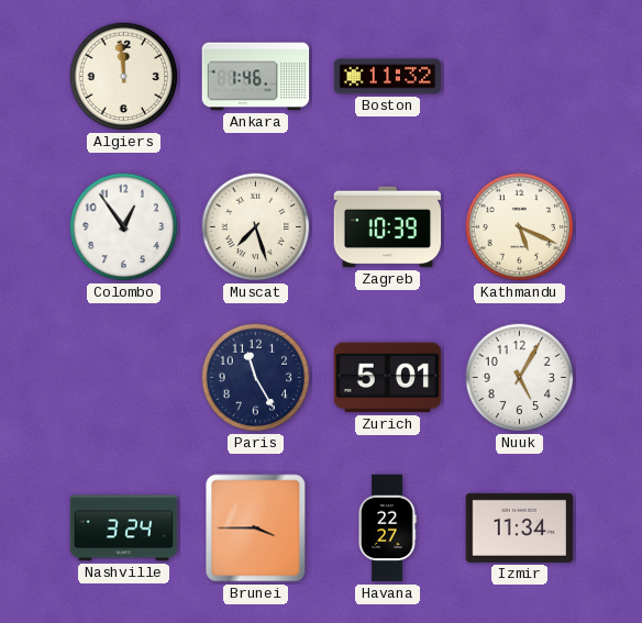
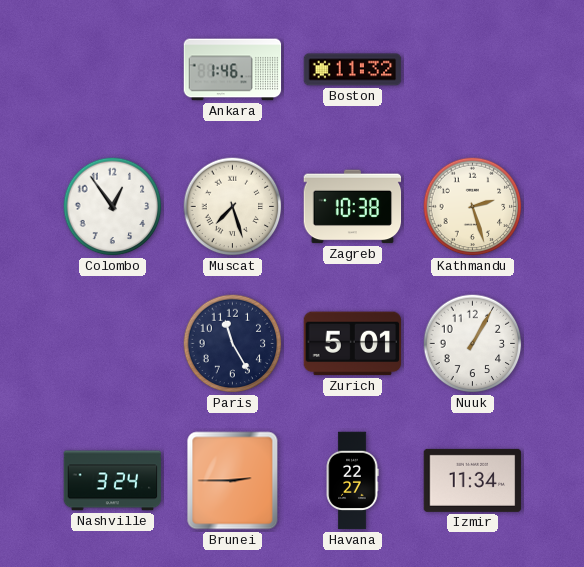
Algiers: 11:59 -> none
Zagreb: 10:39 -> 10:38
Kathmandu: 5:19 -> 2:27
Nuuk: 5:05 -> 1:05
Brunei: 3:45 -> 2:45
